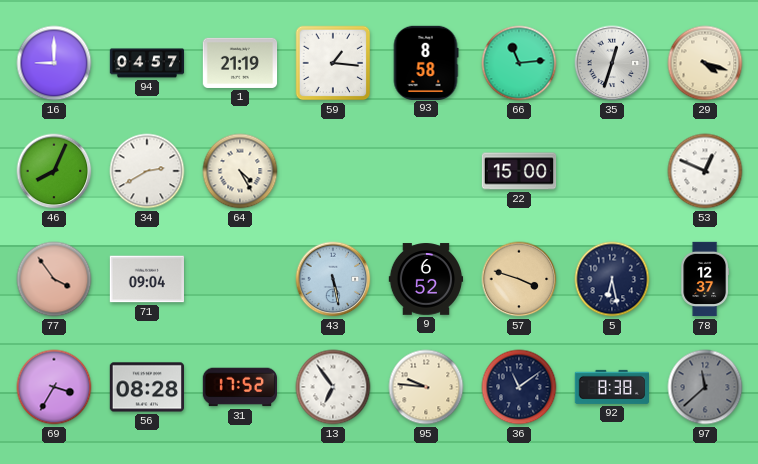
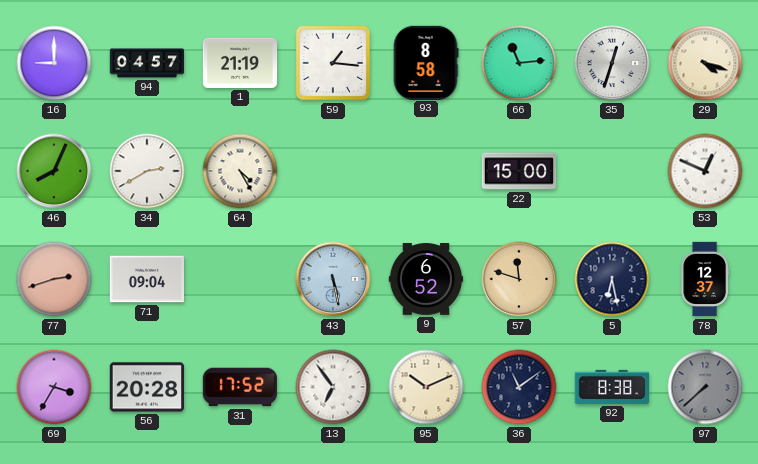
77: 3:54 -> 2:42
57: 3:48 -> 11:48
56: 08:28 -> 20:28
95: 9:46 -> 10:11
97: 11:38 -> 7:38
